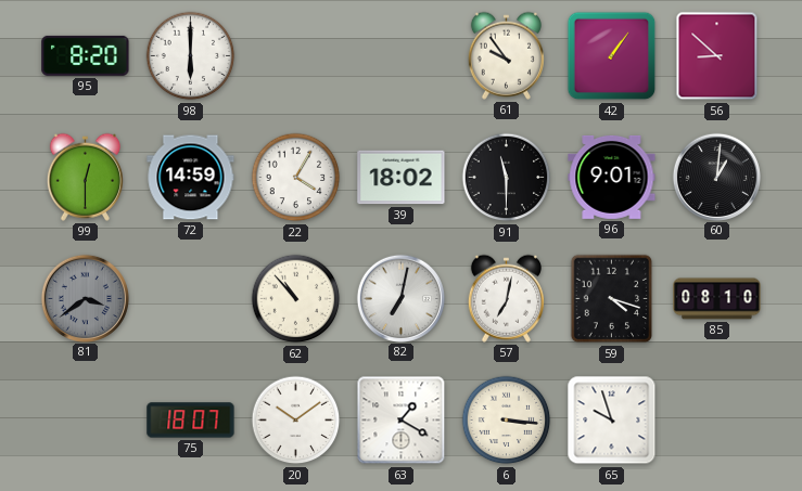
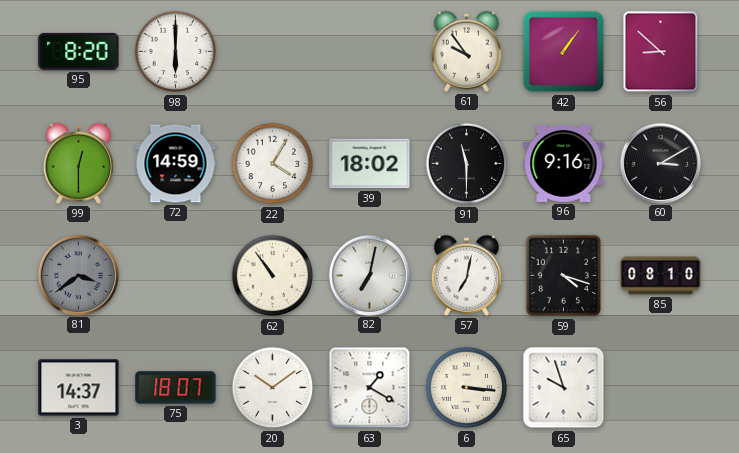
96: 9:01 -> 9:16
60: 1:01 -> 3:10
62: 10:53 -> 10:54
3: none -> 14:37
